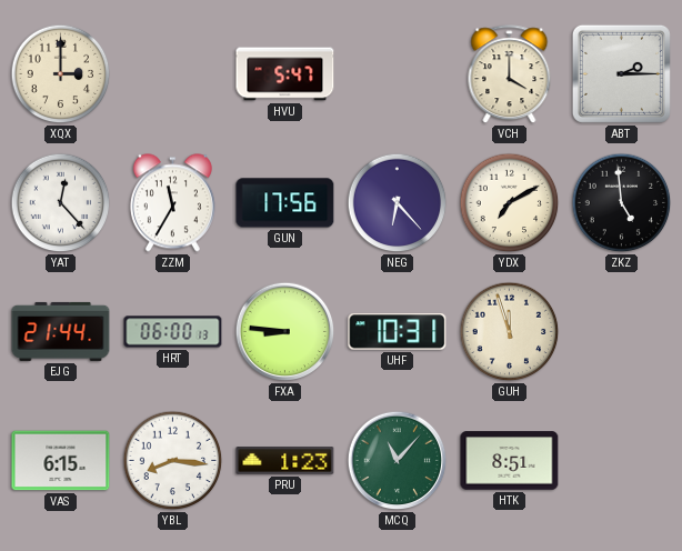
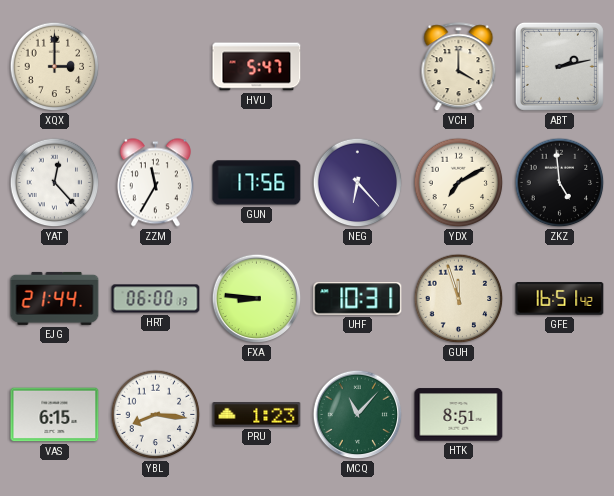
ABT: 2:15 -> 2:13
GFE: none -> 16:51
